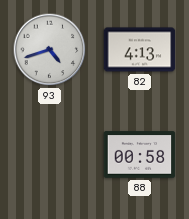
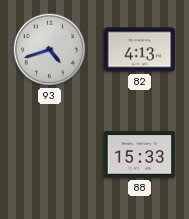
88: 00:58 -> 15:33
